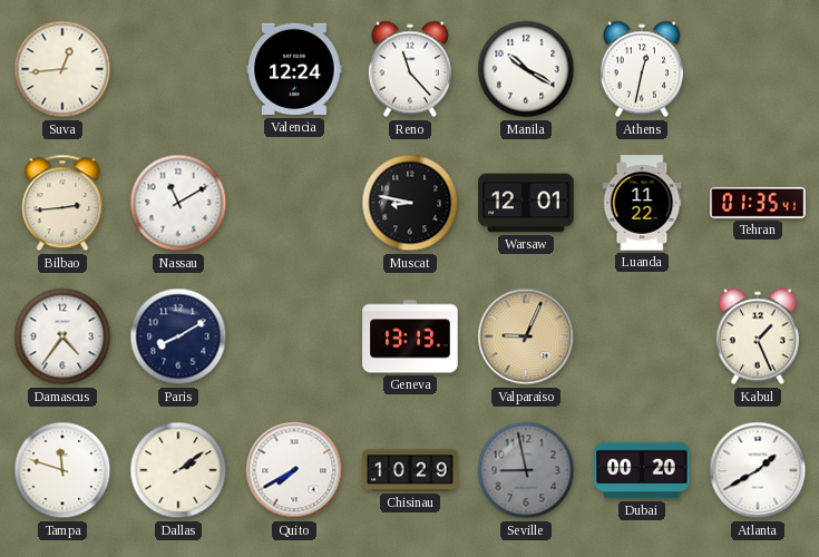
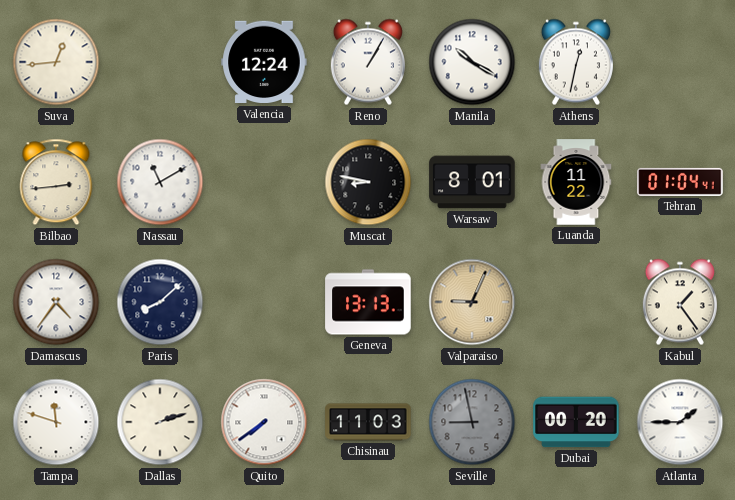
Reno: 11:23 -> 1:05
Warsaw: 12:01 -> 8:01
Tehran: 01:35 -> 01:04
Paris: 8:10 -> 8:08
Kabul: 1:26 -> 1:24
Dallas: 2:09 -> 2:12
Quito: 7:40 -> 7:39
Chisinau: 10:29 -> 11:03
Atlanta: 1:40 -> 1:45
